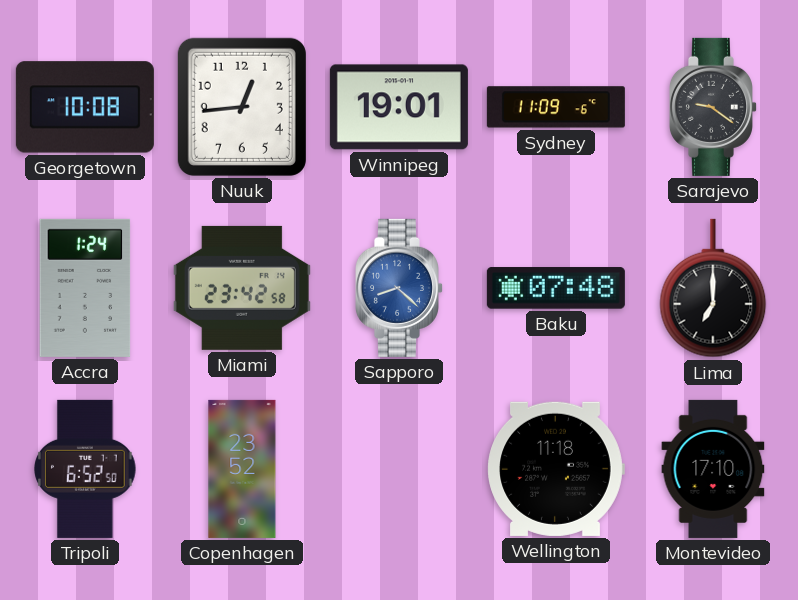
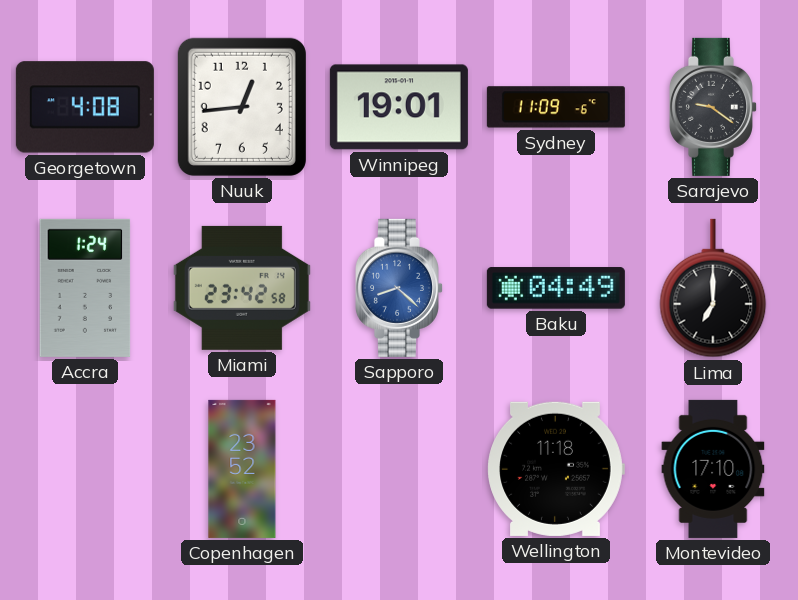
Georgetown: 10:08 -> 4:08
Baku: 07:48 -> 04:49
Tripoli: 6:52 -> none
